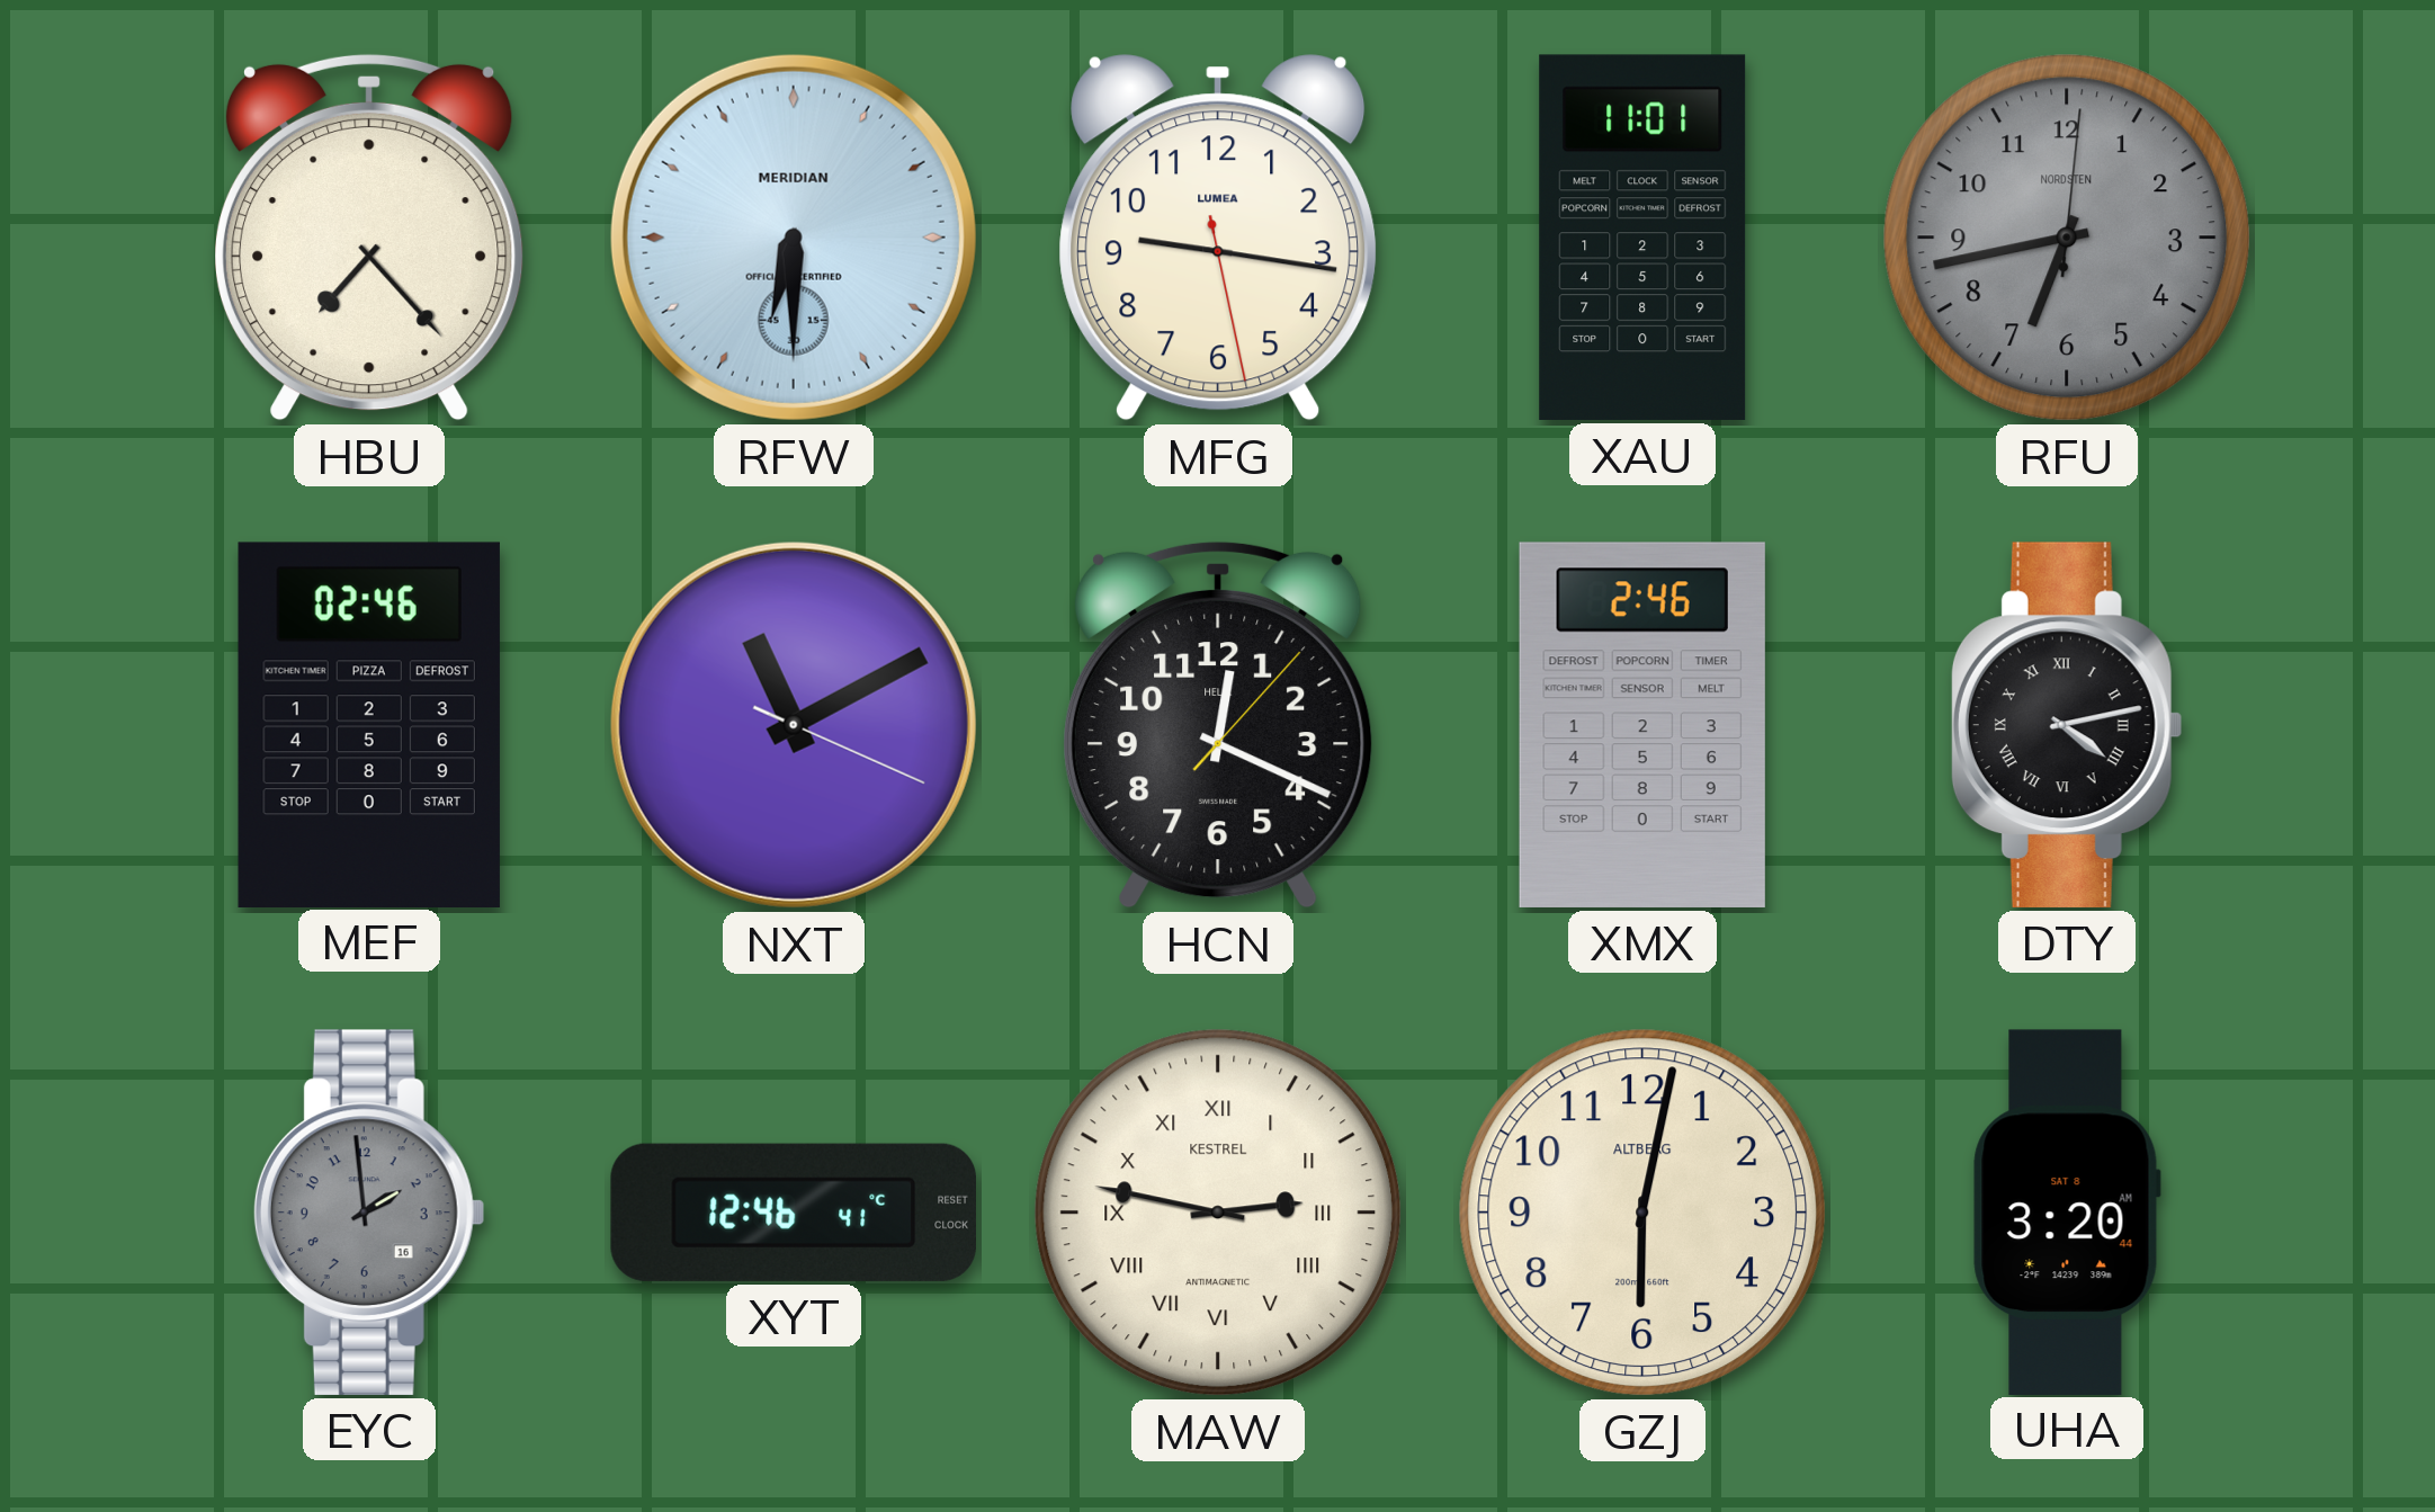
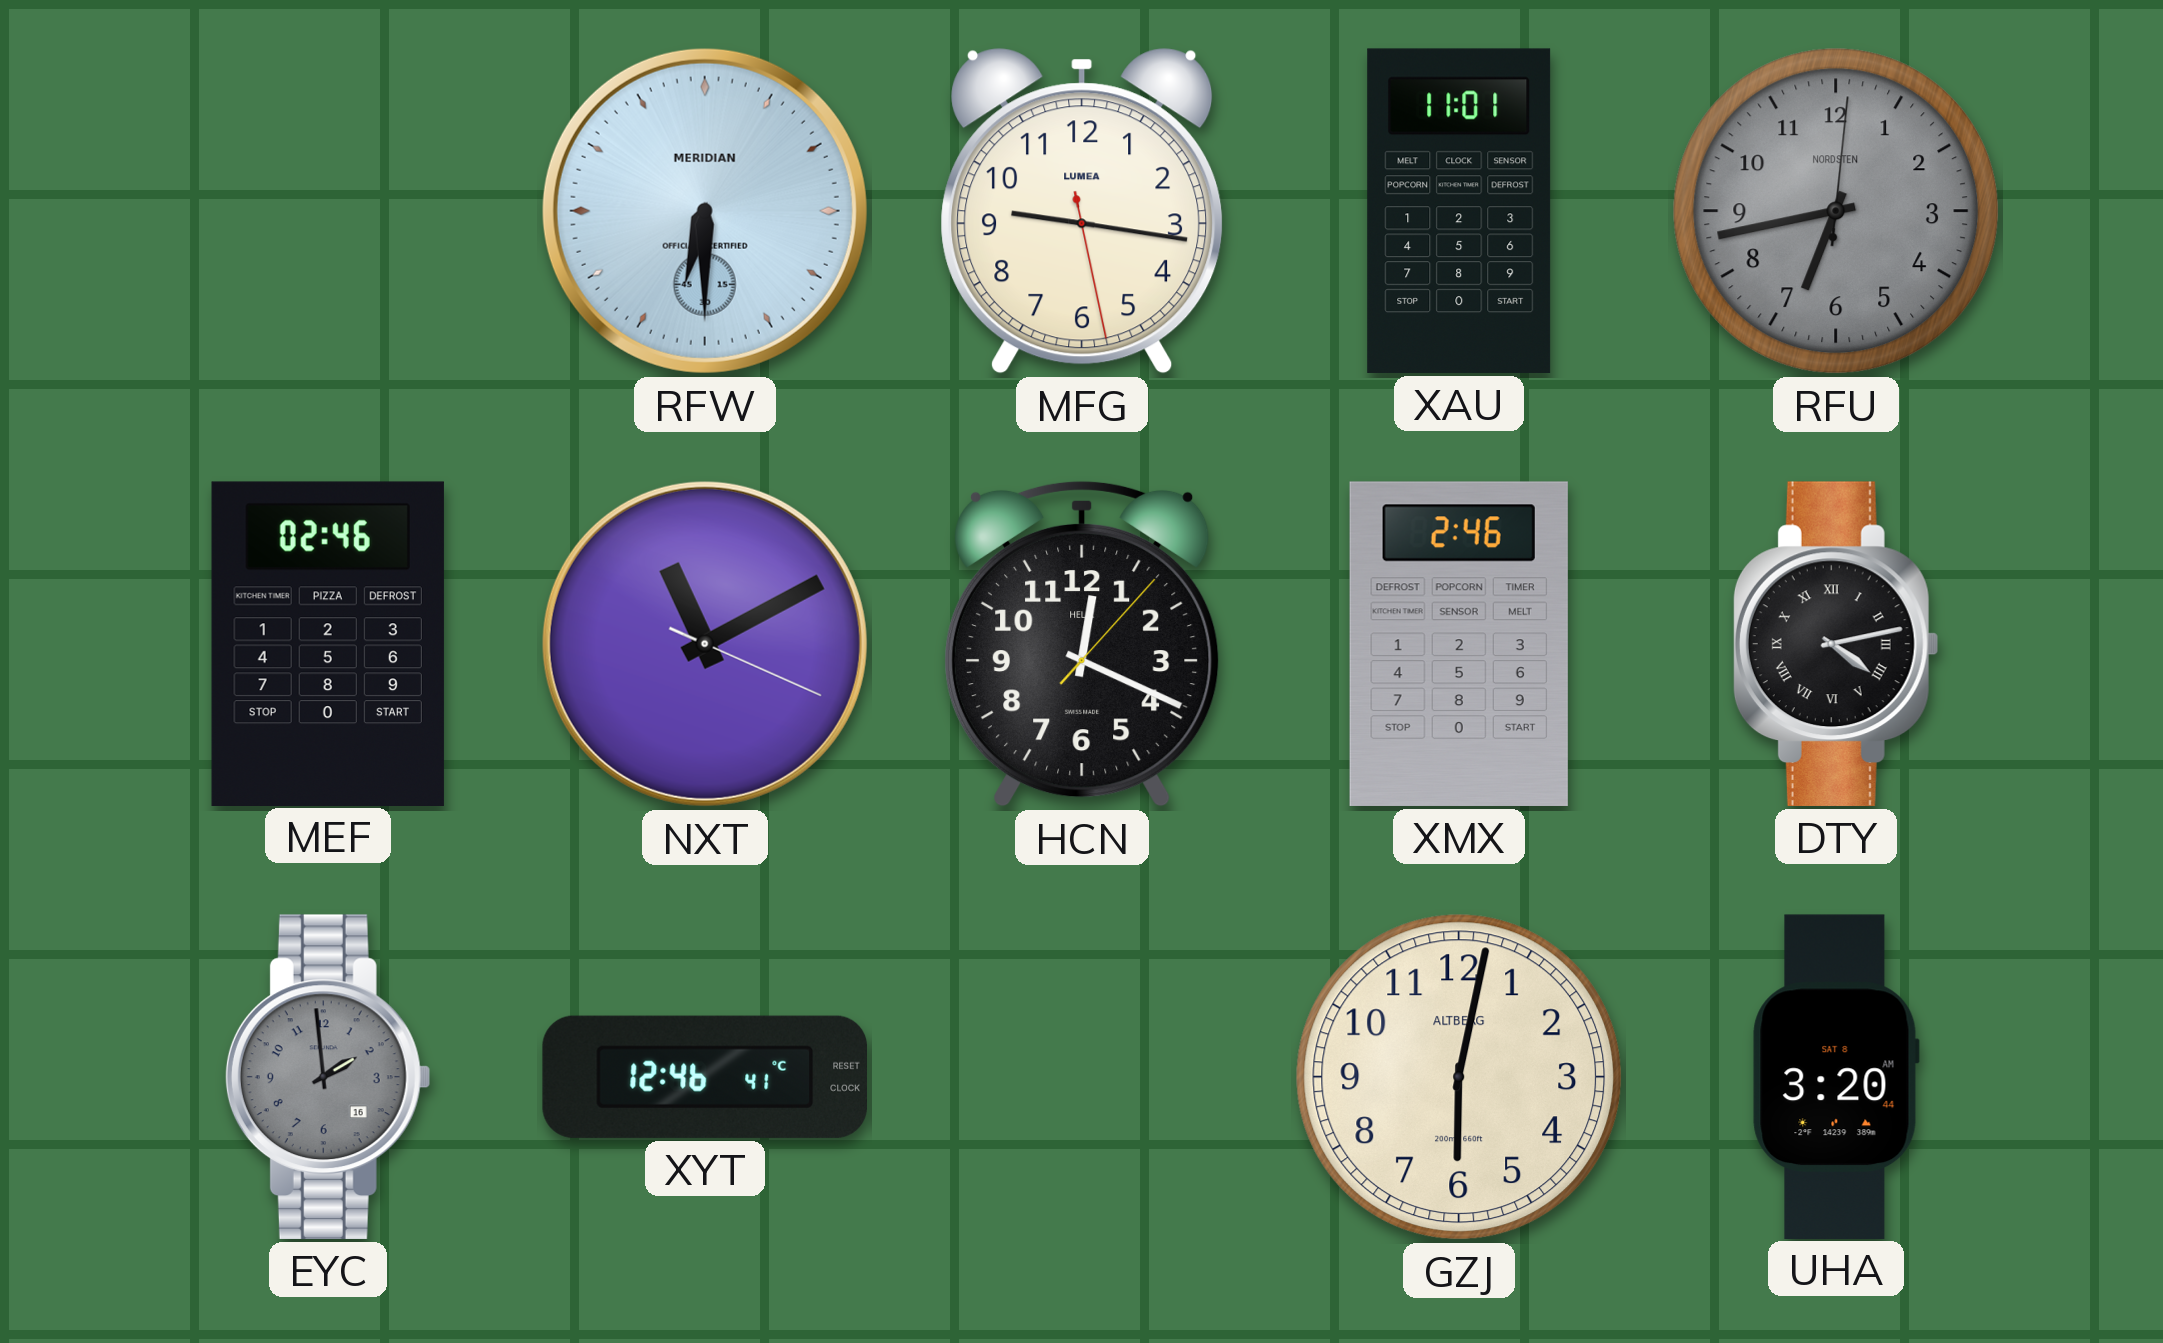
HBU: 7:23 -> none
MAW: 2:47 -> none
